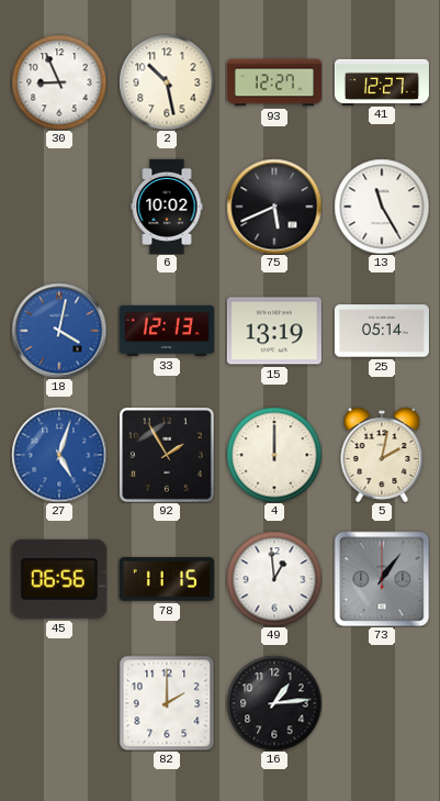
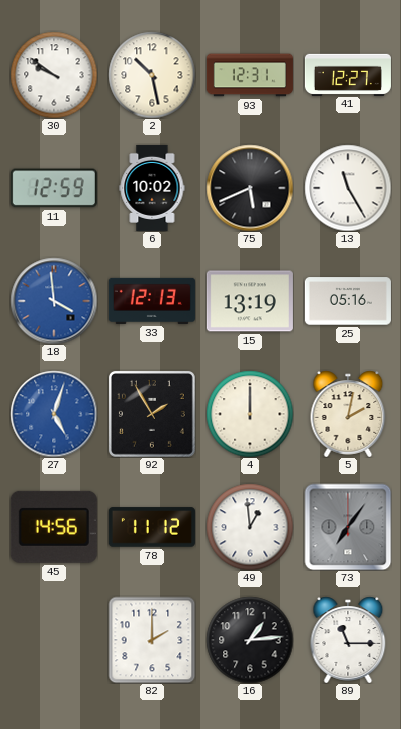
30: 8:56 -> 9:51
93: 12:27 -> 12:31
11: none -> 12:59
18: 4:02 -> 3:59
25: 05:14 -> 05:16
45: 06:56 -> 14:56
78: 11:15 -> 11:12
73: 1:06 -> 7:06
89: none -> 11:15
